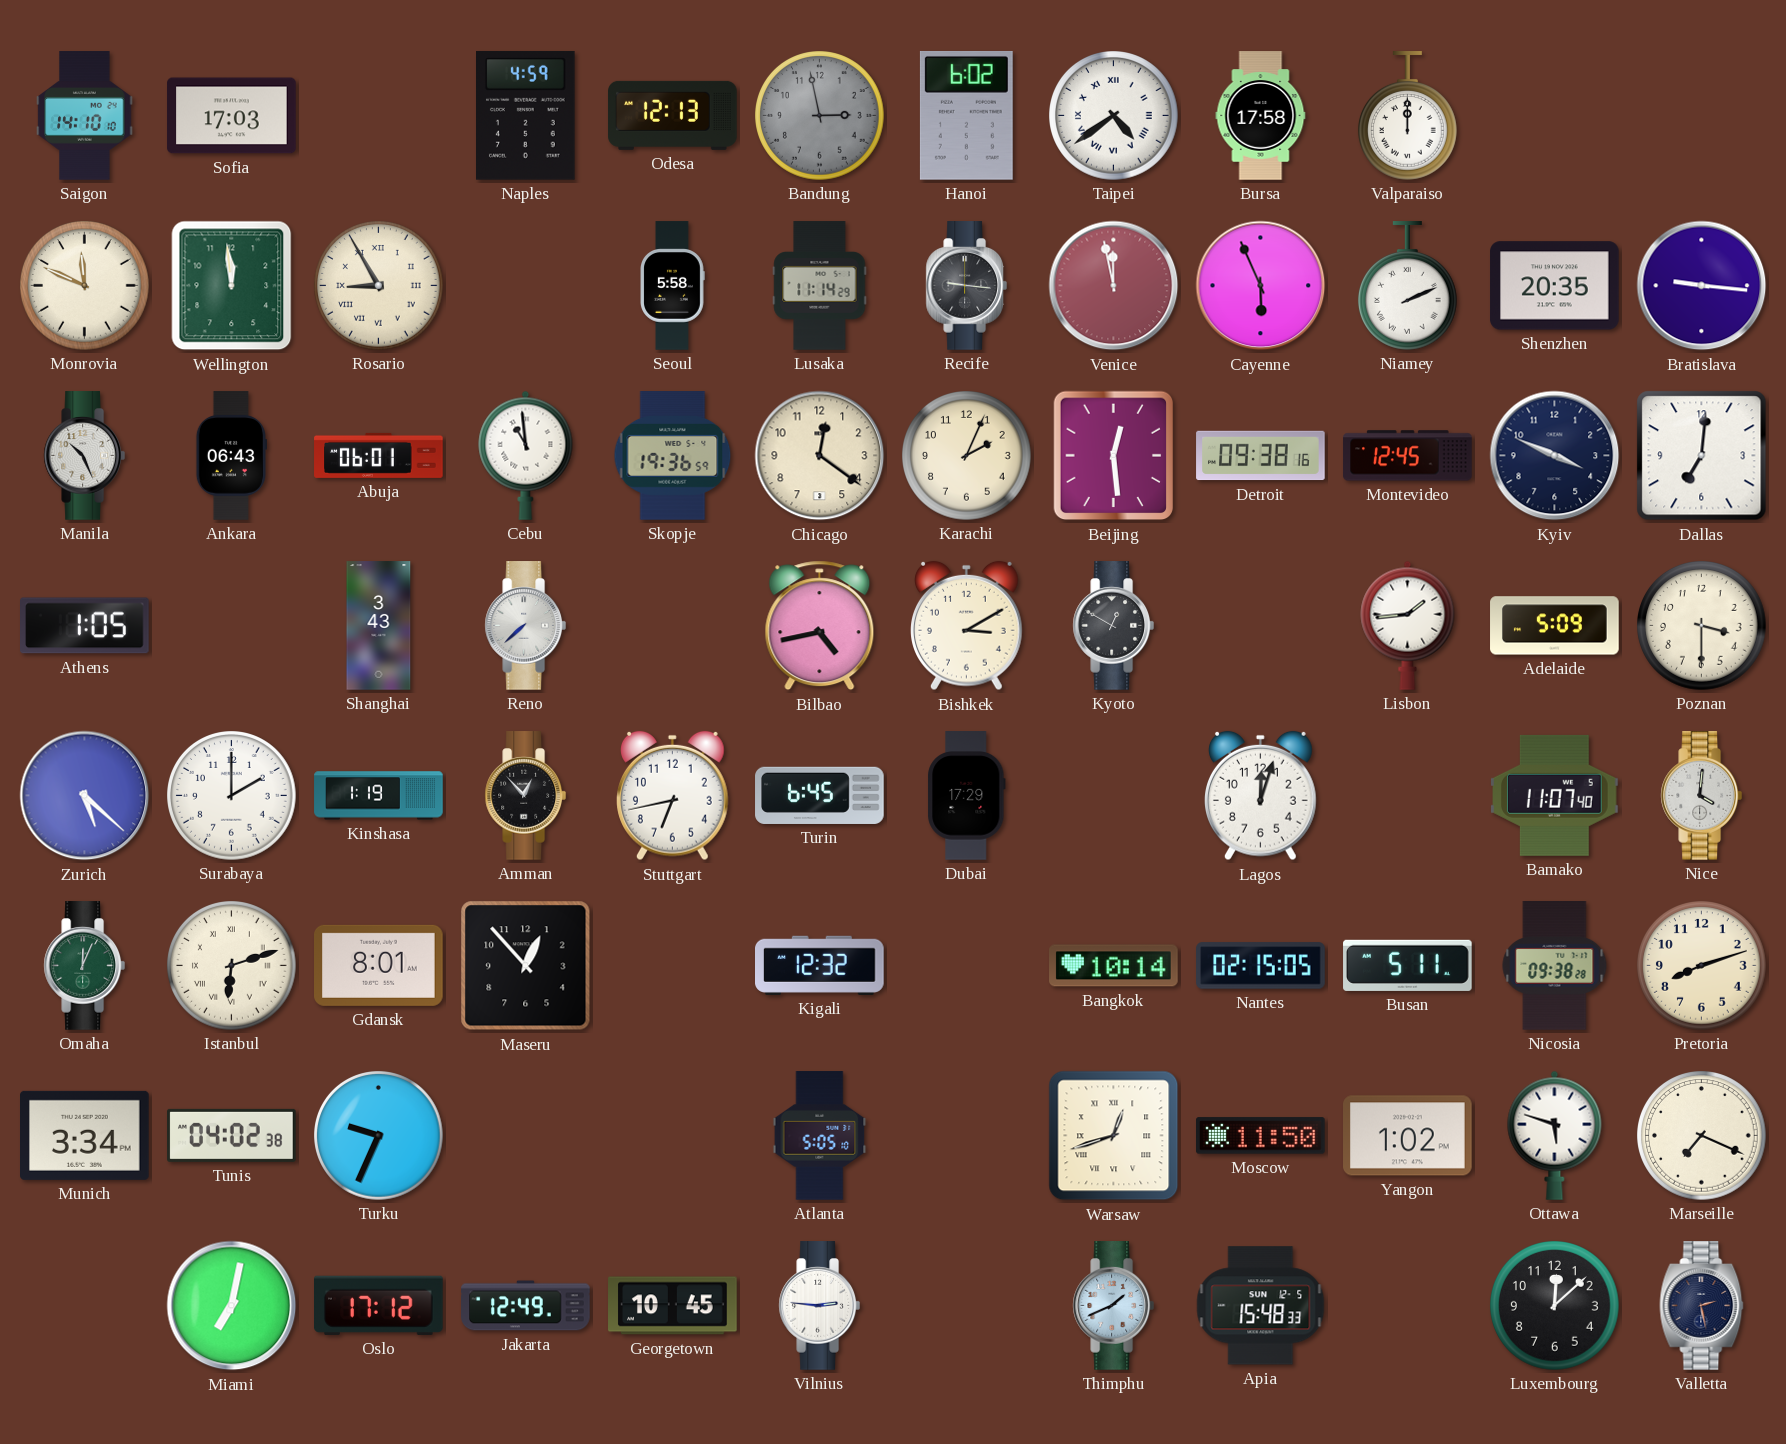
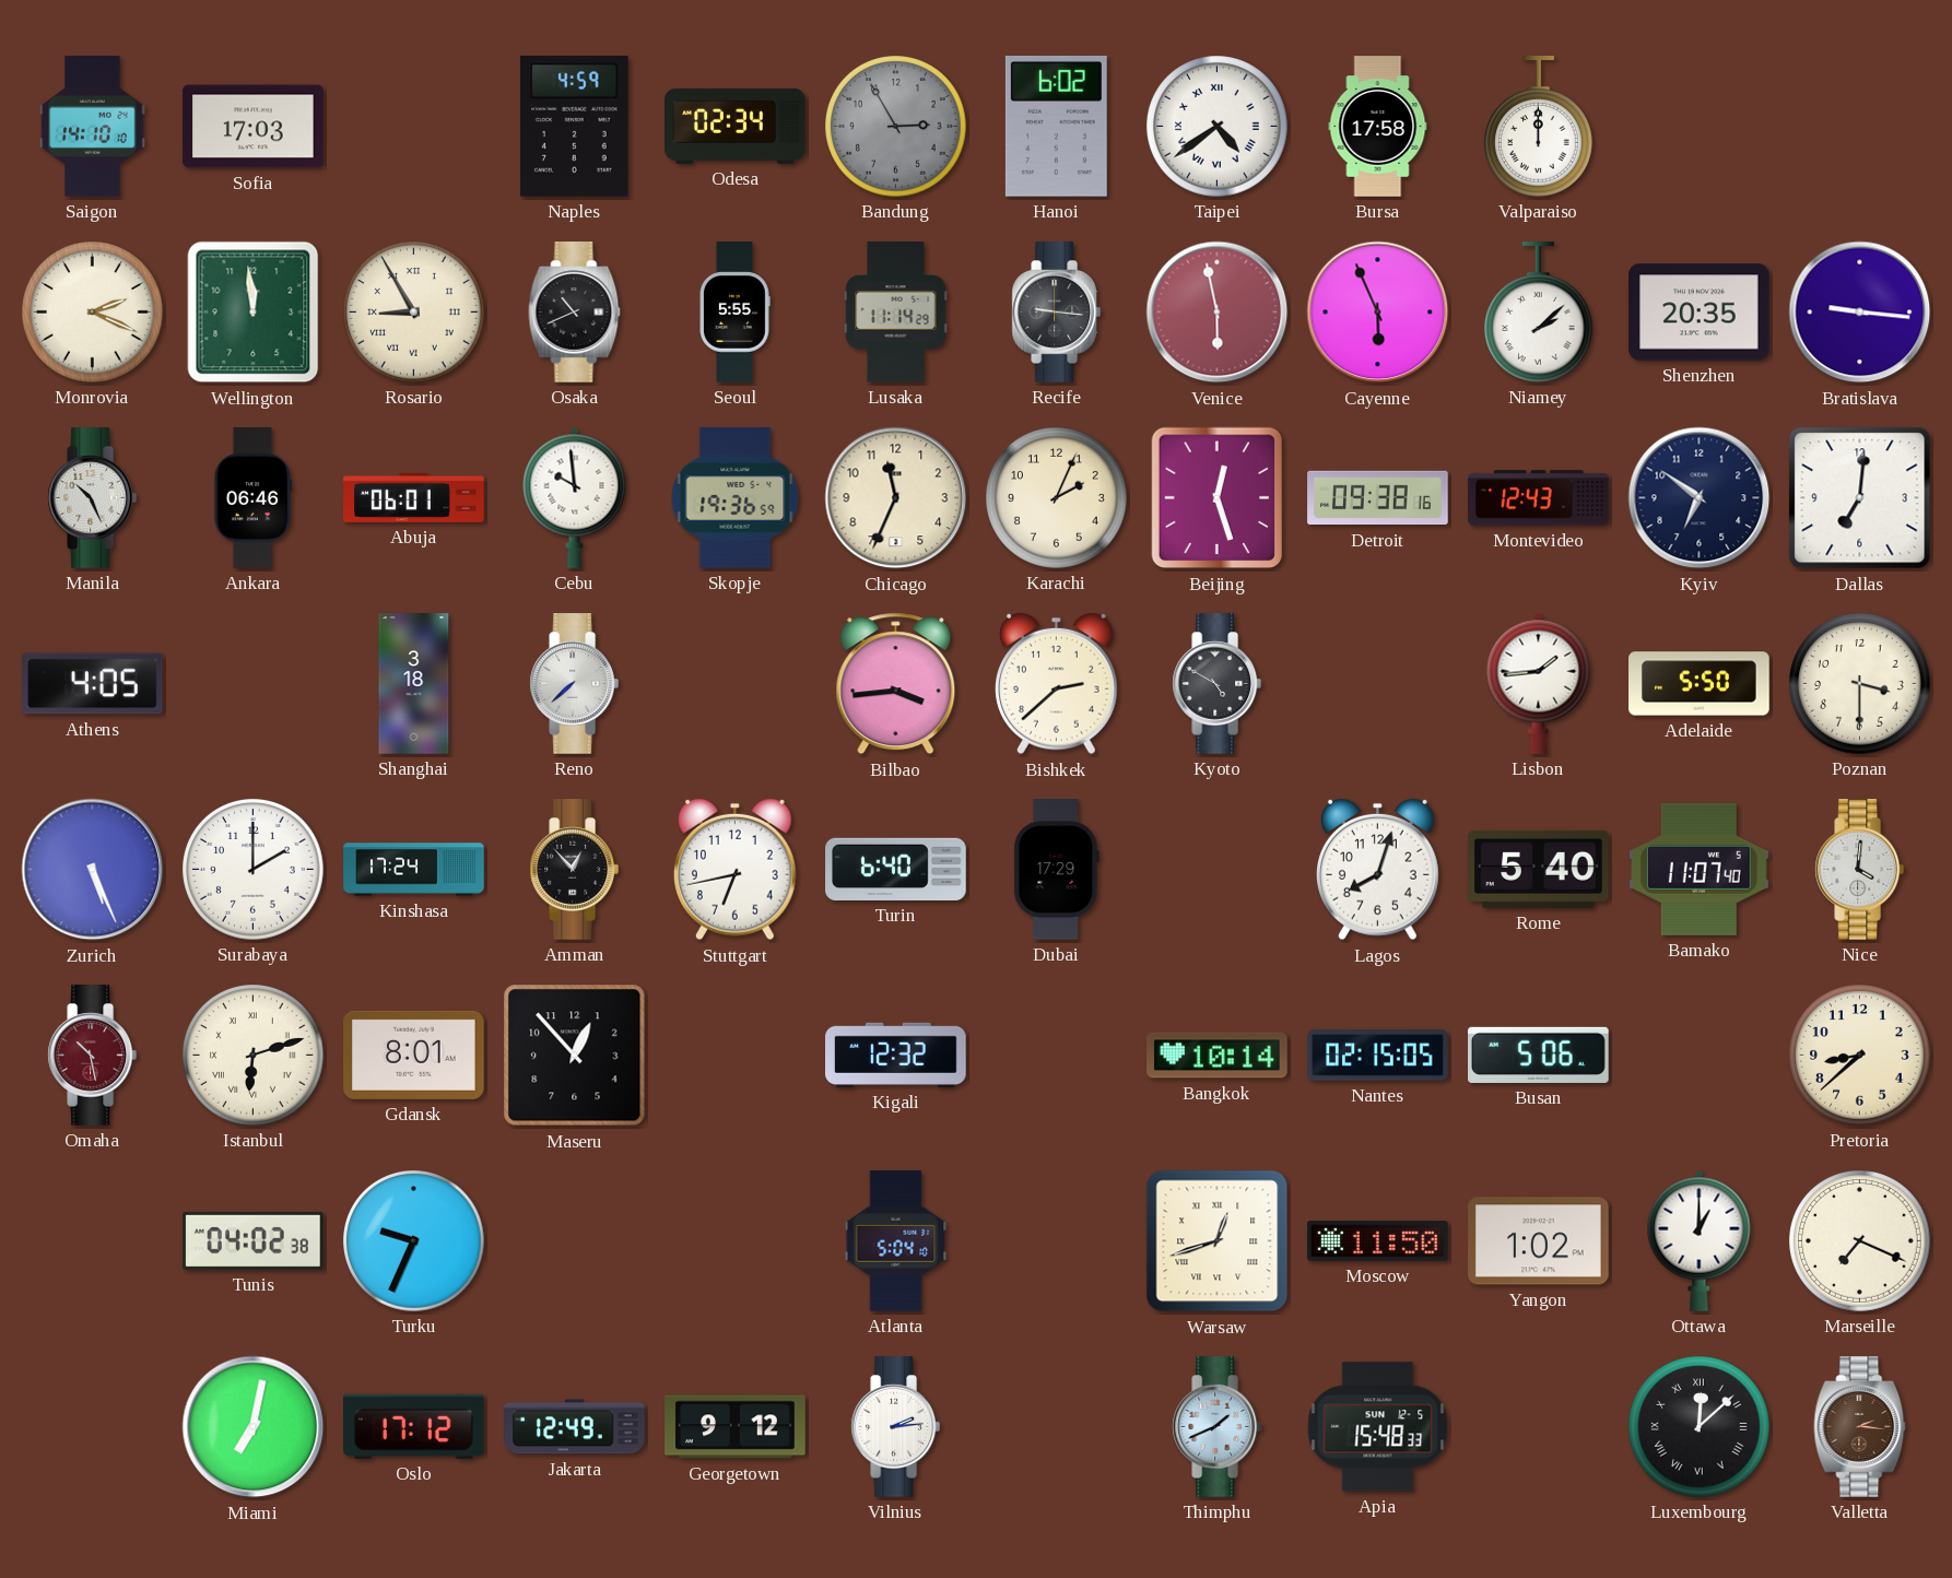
Odesa: 12:13 -> 02:34
Bandung: 2:58 -> 2:55
Monrovia: 11:49 -> 2:19
Osaka: none -> 10:41
Seoul: 5:58 -> 5:55
Venice: 11:58 -> 5:58
Niamey: 2:11 -> 2:08
Ankara: 06:43 -> 06:46
Cebu: 10:59 -> 9:59
Chicago: 12:21 -> 11:34
Beijing: 12:29 -> 12:27
Montevideo: 12:45 -> 12:43
Kyiv: 3:49 -> 6:51
Athens: 1:05 -> 4:05
Shanghai: 3:43 -> 3:18
Bilbao: 4:43 -> 3:44
Bishkek: 3:10 -> 2:38
Kyoto: 12:50 -> 4:50
Adelaide: 5:09 -> 5:50
Zurich: 5:22 -> 5:26
Kinshasa: 1:19 -> 17:24
Turin: 6:45 -> 6:40
Lagos: 12:03 -> 8:03
Rome: none -> 5:40
Omaha: 12:04 -> 10:28
Omaha dial: green -> burgundy
Busan: 5:11 -> 5:06
Nicosia: 09:38 -> none
Pretoria: 8:12 -> 8:38
Munich: 3:34 -> none
Atlanta: 5:05 -> 5:04
Ottawa: 5:48 -> 1:00
Georgetown: 10:45 -> 9:12
Vilnius: 2:46 -> 2:14
Luxembourg numerals: Arabic -> Roman
Valletta: 2:28 -> 2:16
Valletta dial: navy -> brown
